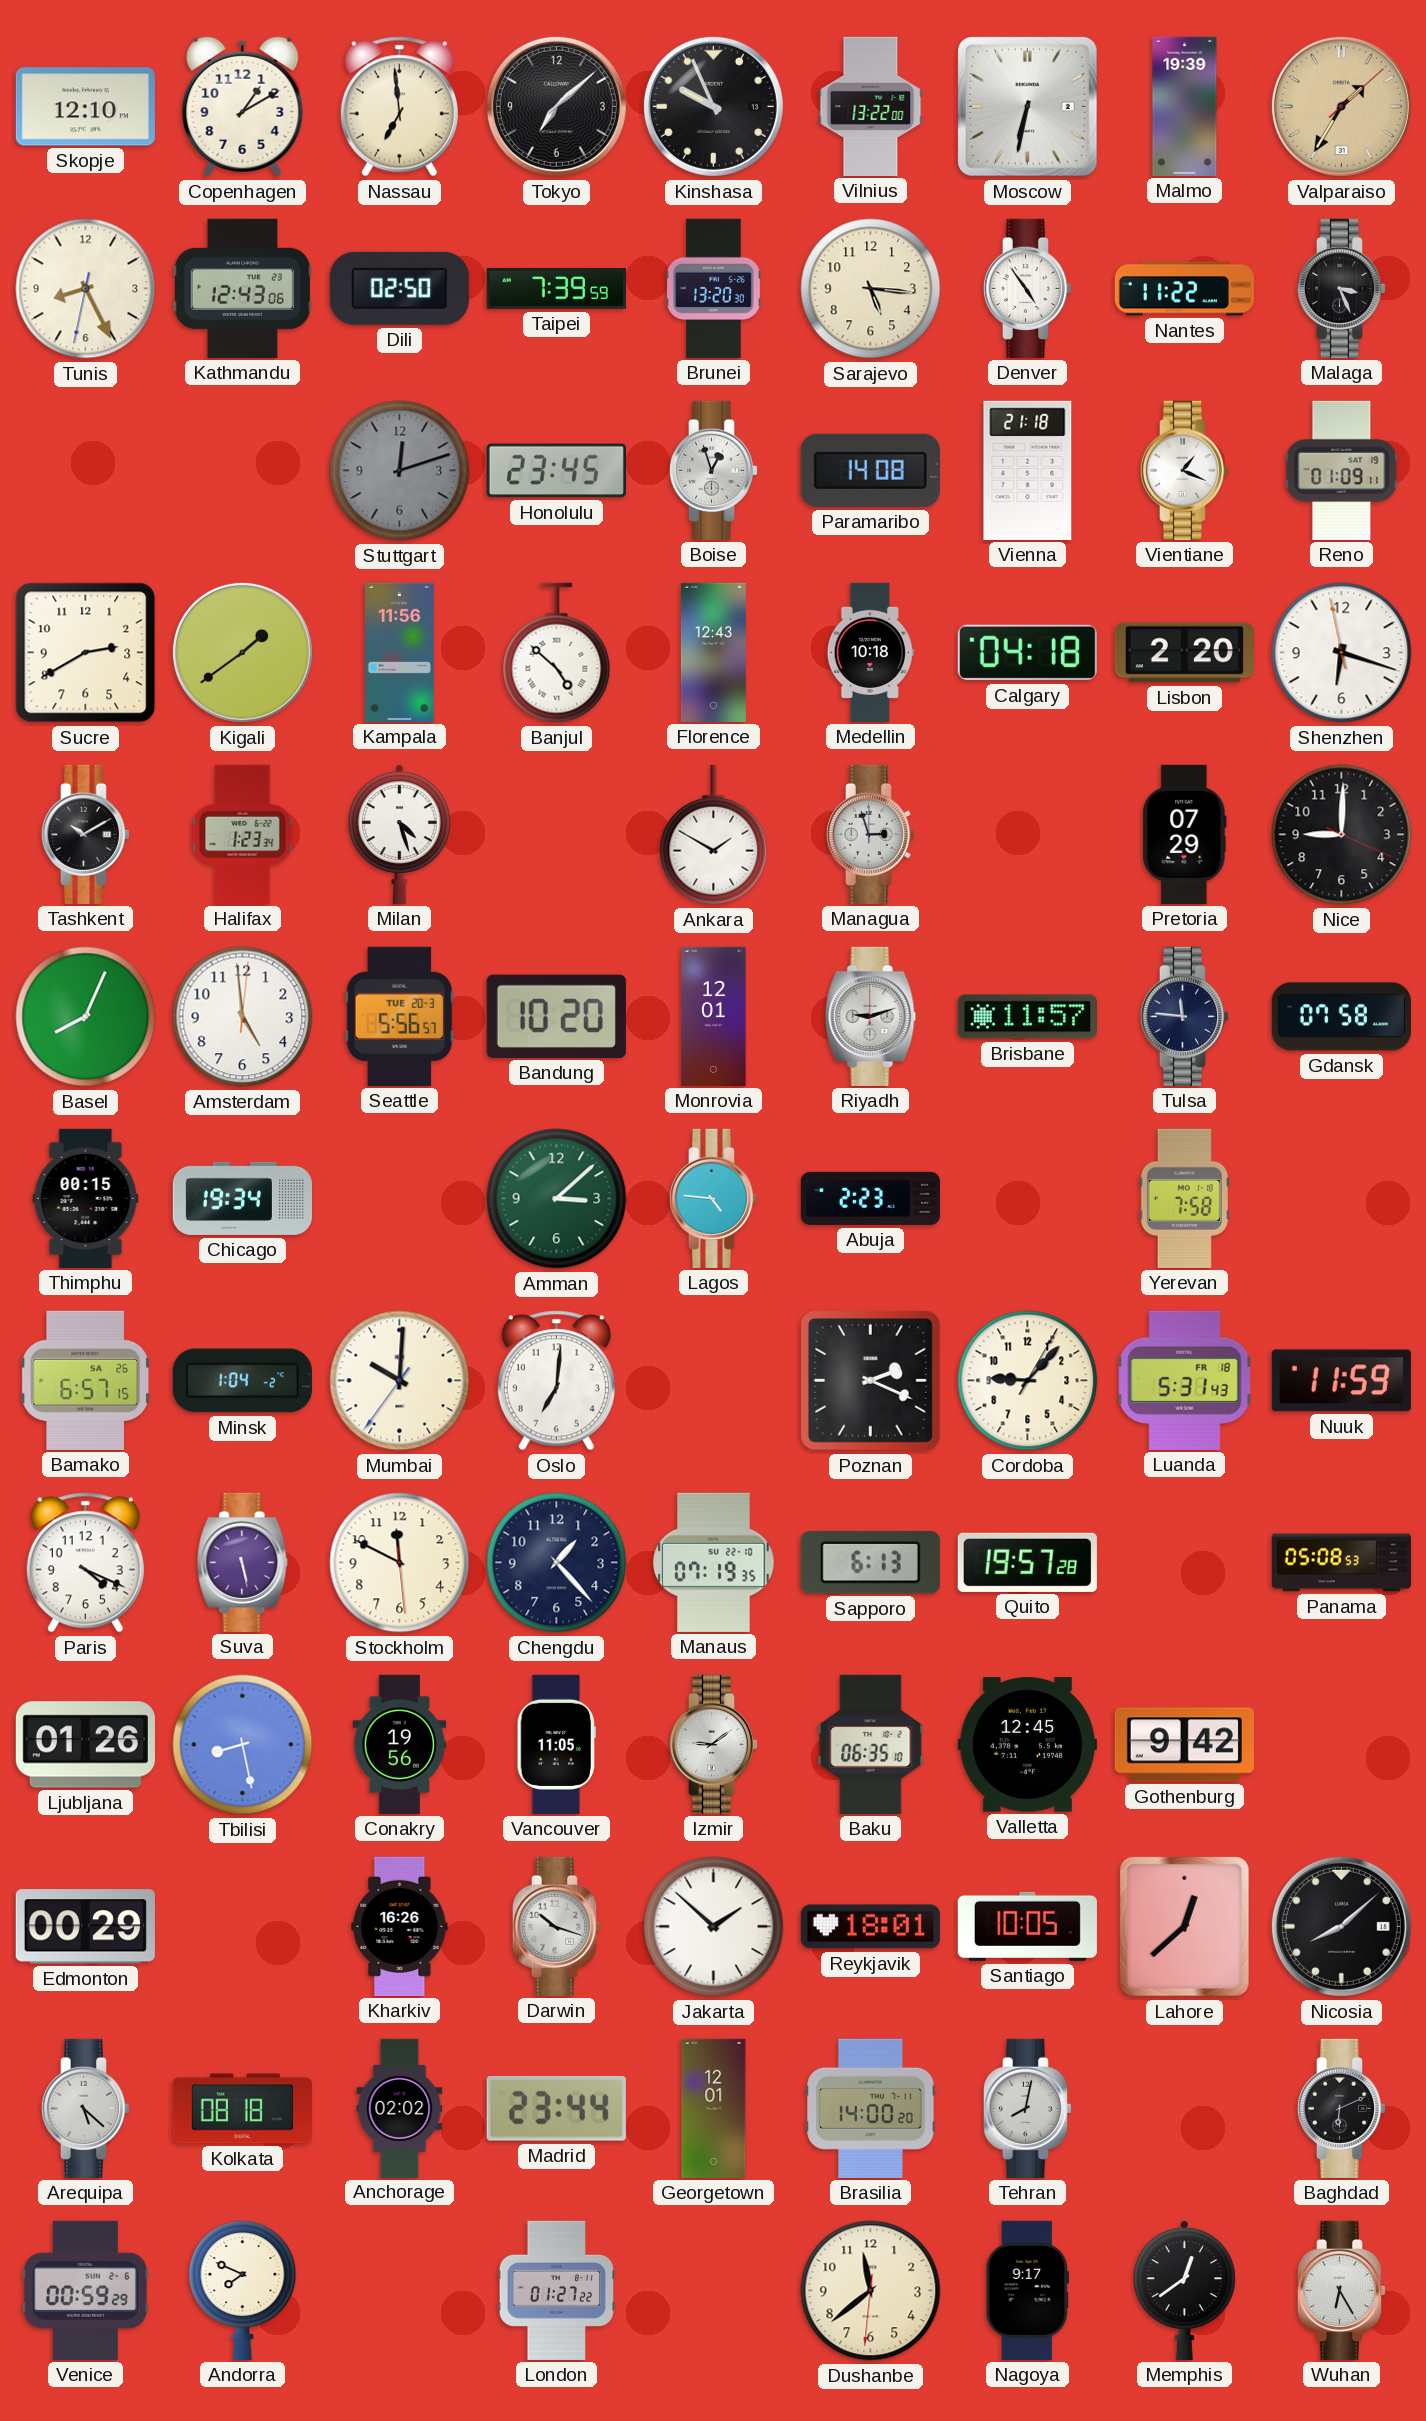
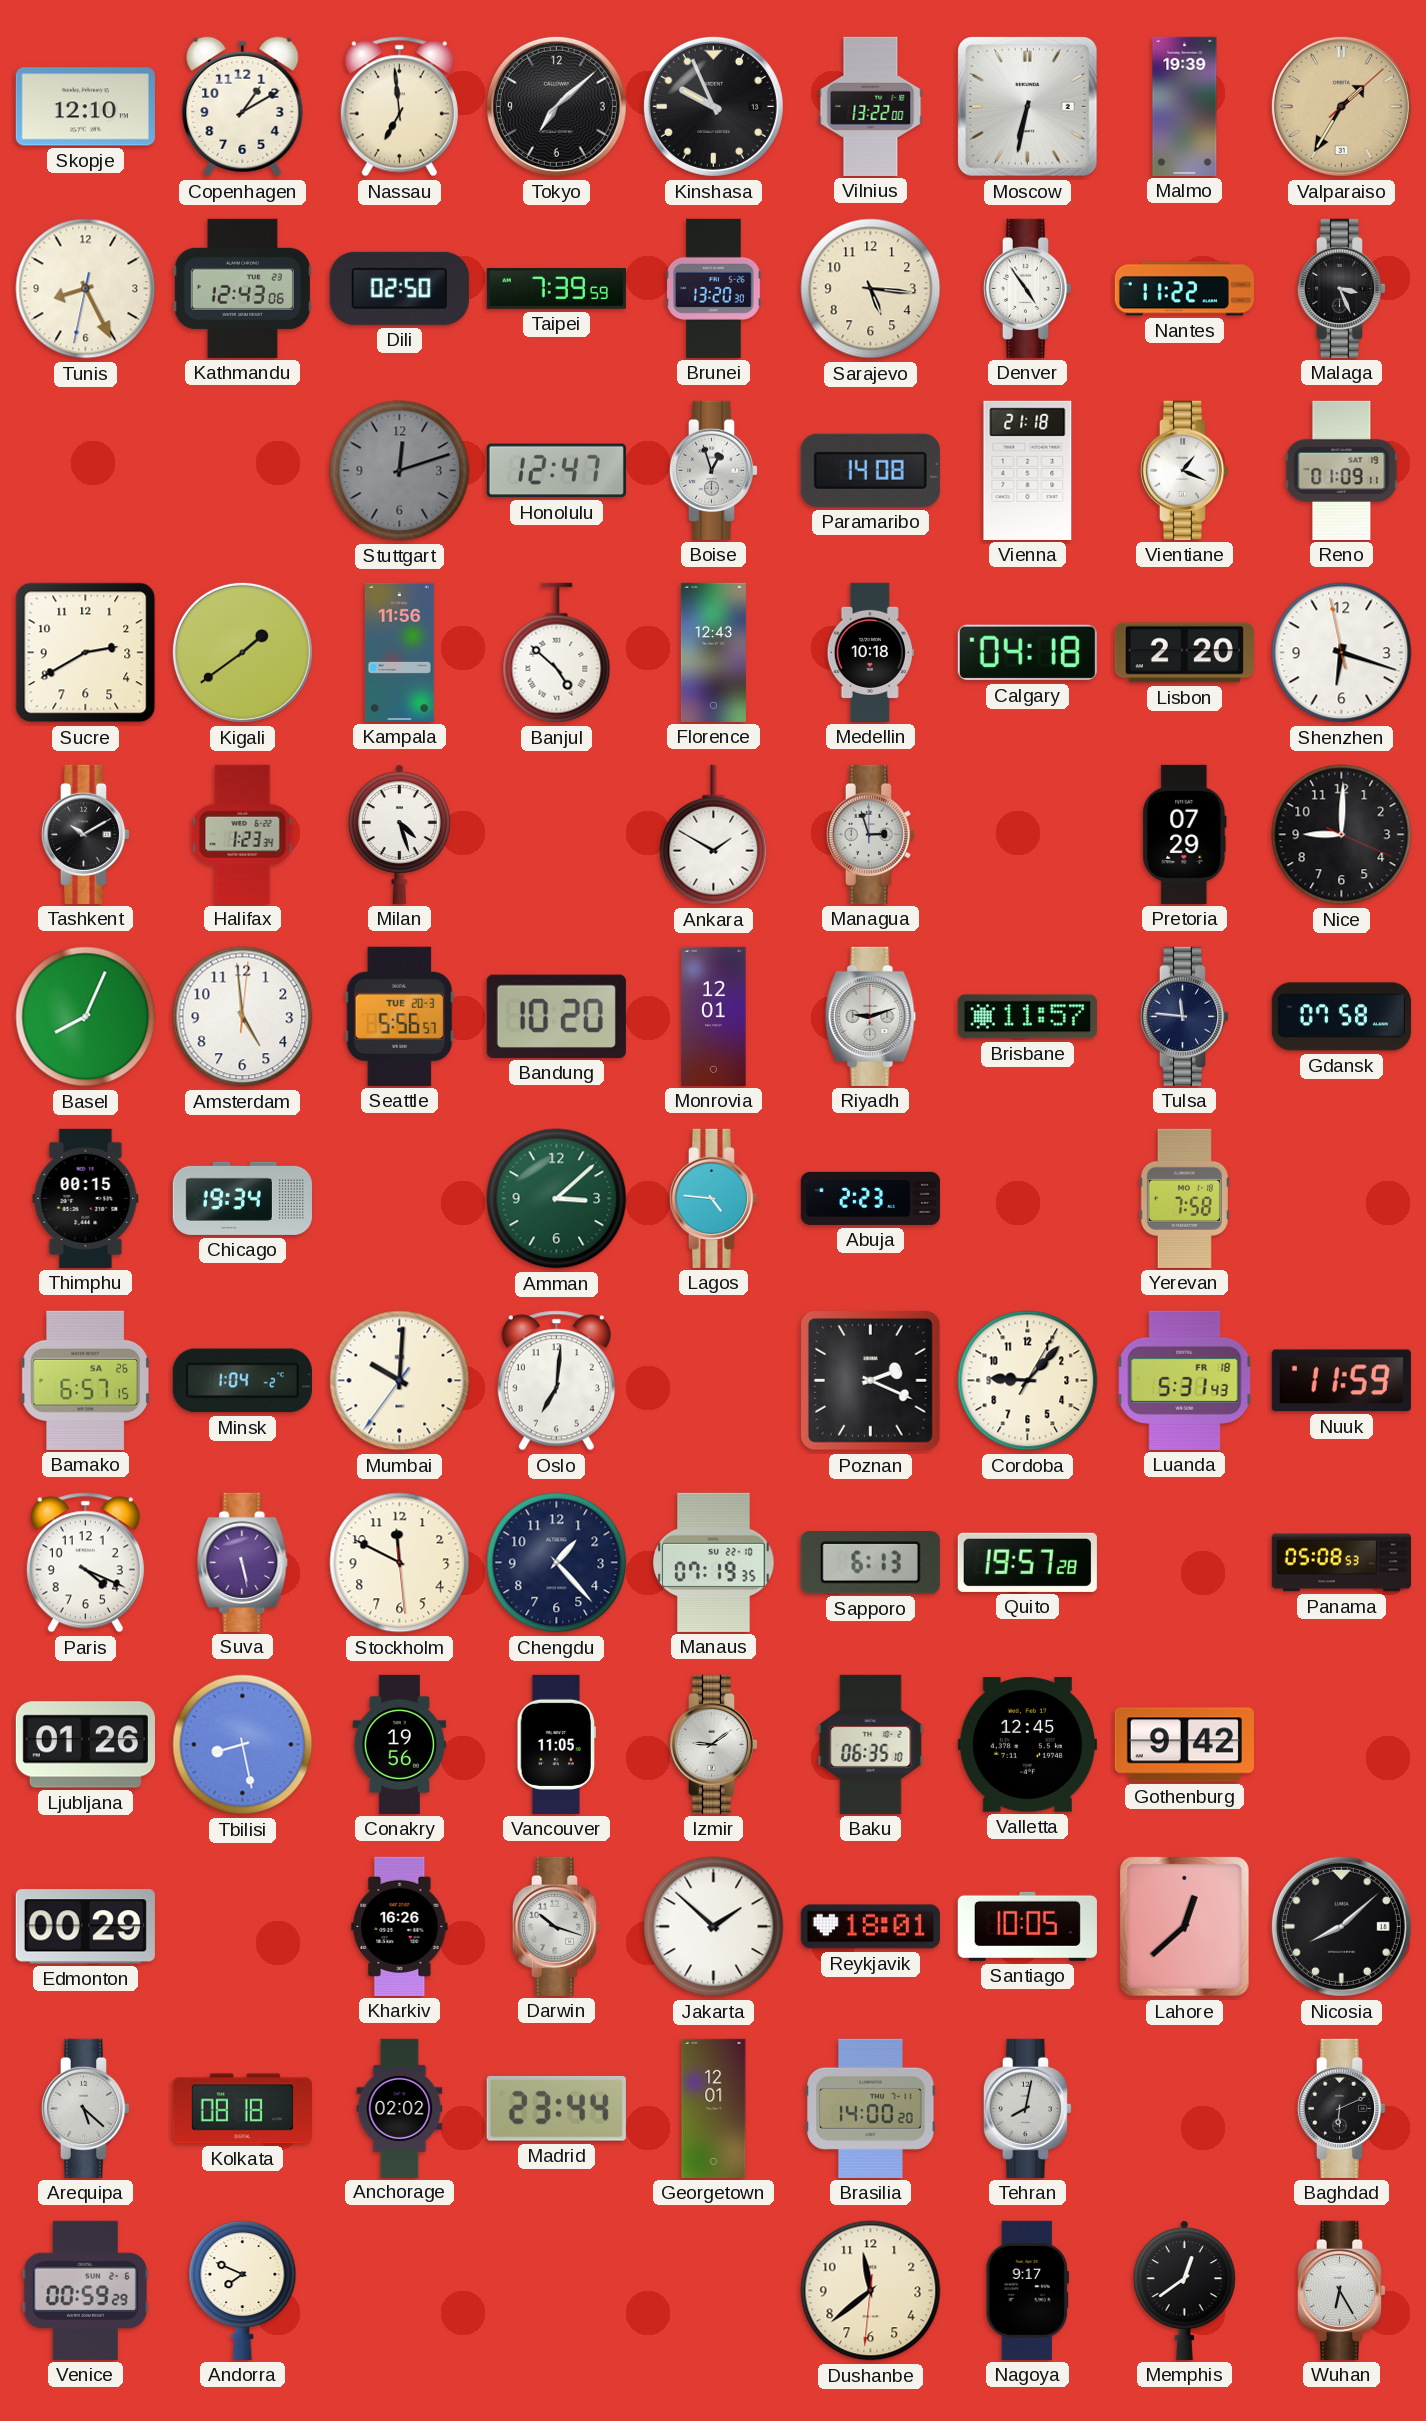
Honolulu: 23:45 -> 12:47
London: 01:27 -> none
